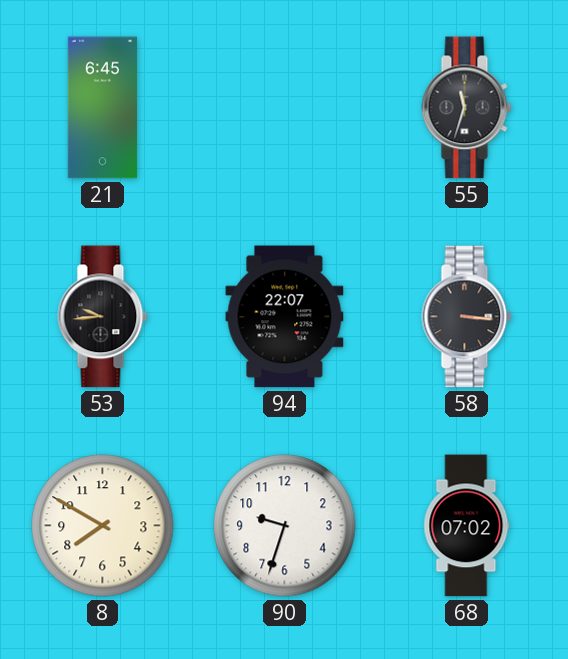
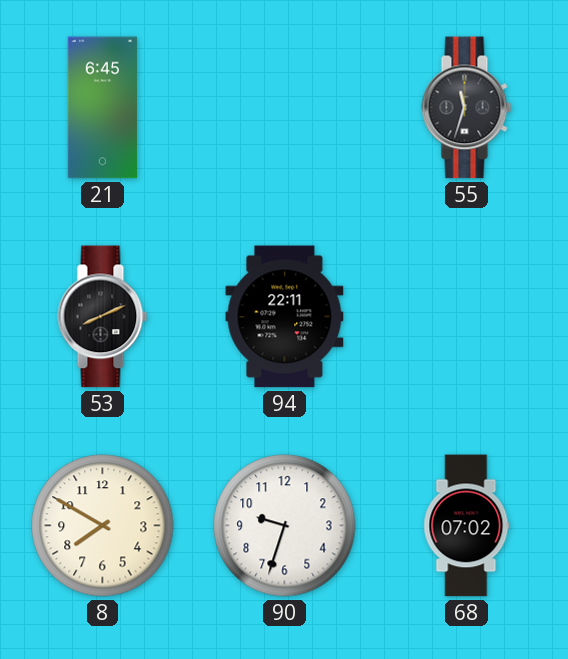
53: 9:44 -> 8:11
94: 22:07 -> 22:11
58: 3:16 -> none
